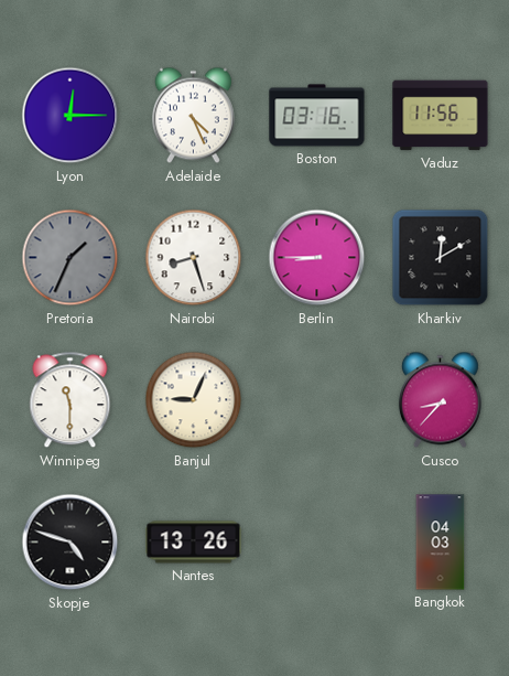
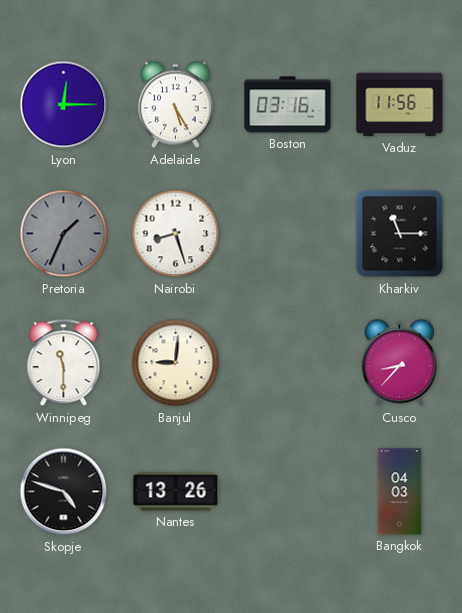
Adelaide: 4:26 -> 5:25
Berlin: 8:45 -> none
Kharkiv: 12:10 -> 11:15
Banjul: 9:04 -> 9:01
